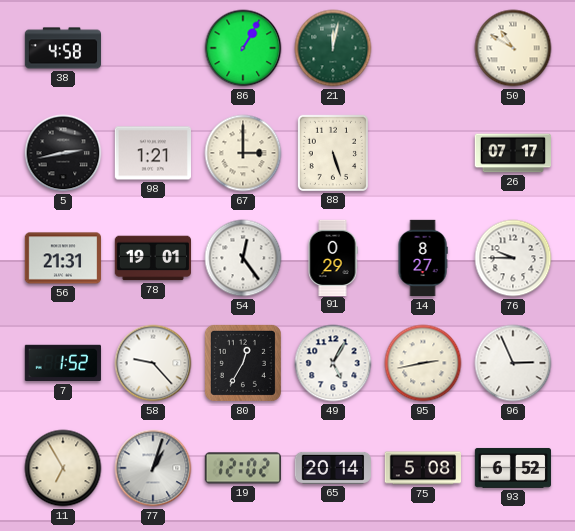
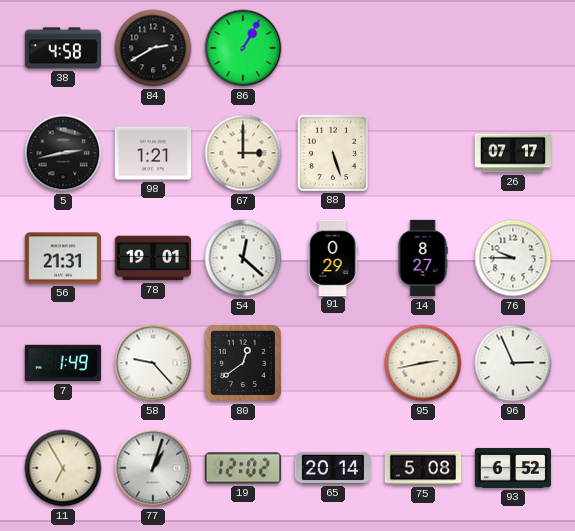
84: none -> 2:40
21: 12:02 -> none
50: 10:50 -> none
54: 12:24 -> 12:22
7: 1:52 -> 1:49
80: 12:35 -> 12:39
49: 5:05 -> none
